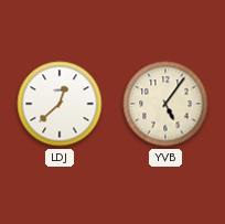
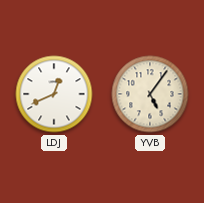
LDJ: 12:38 -> 12:41
